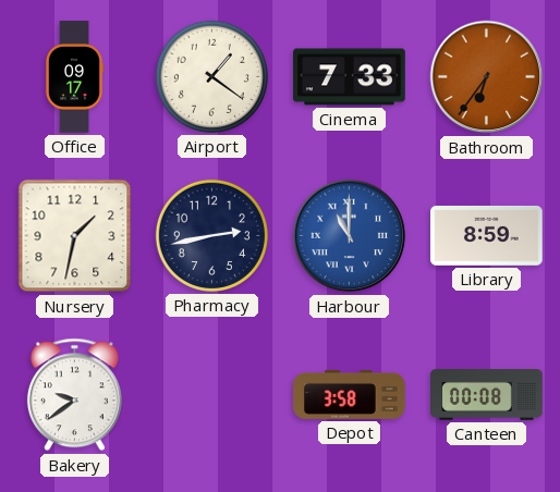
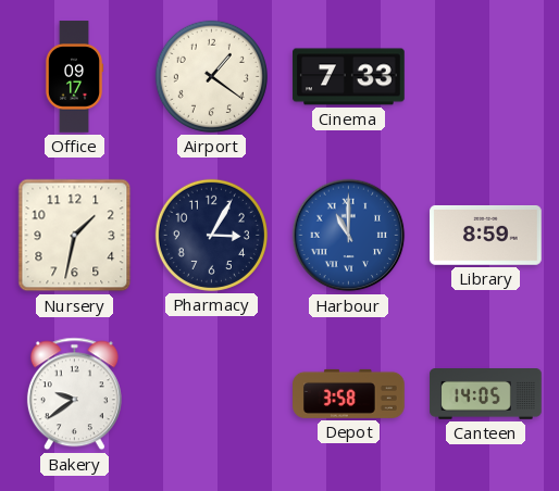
Bathroom: 6:36 -> none
Pharmacy: 2:43 -> 3:05
Canteen: 00:08 -> 14:05
